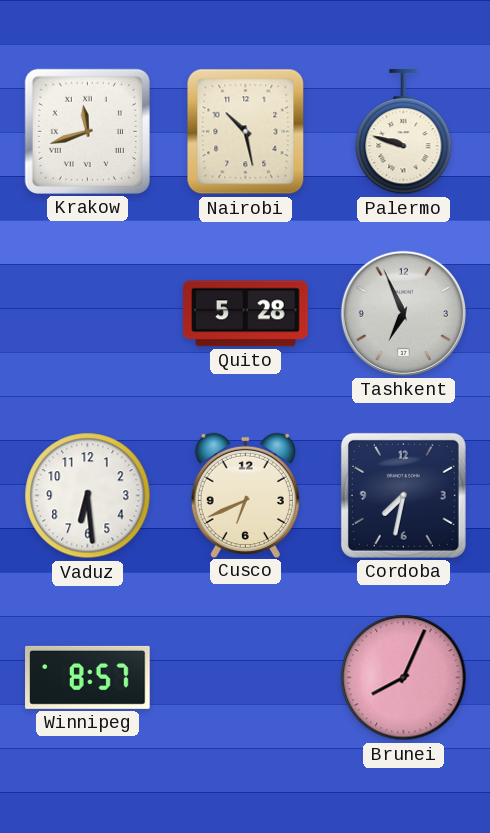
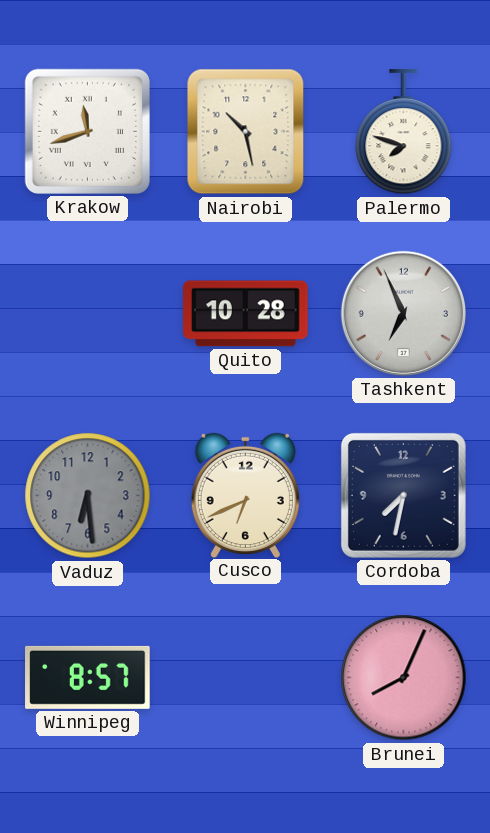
Palermo: 9:48 -> 7:48
Quito: 5:28 -> 10:28
Vaduz dial: white -> grey
